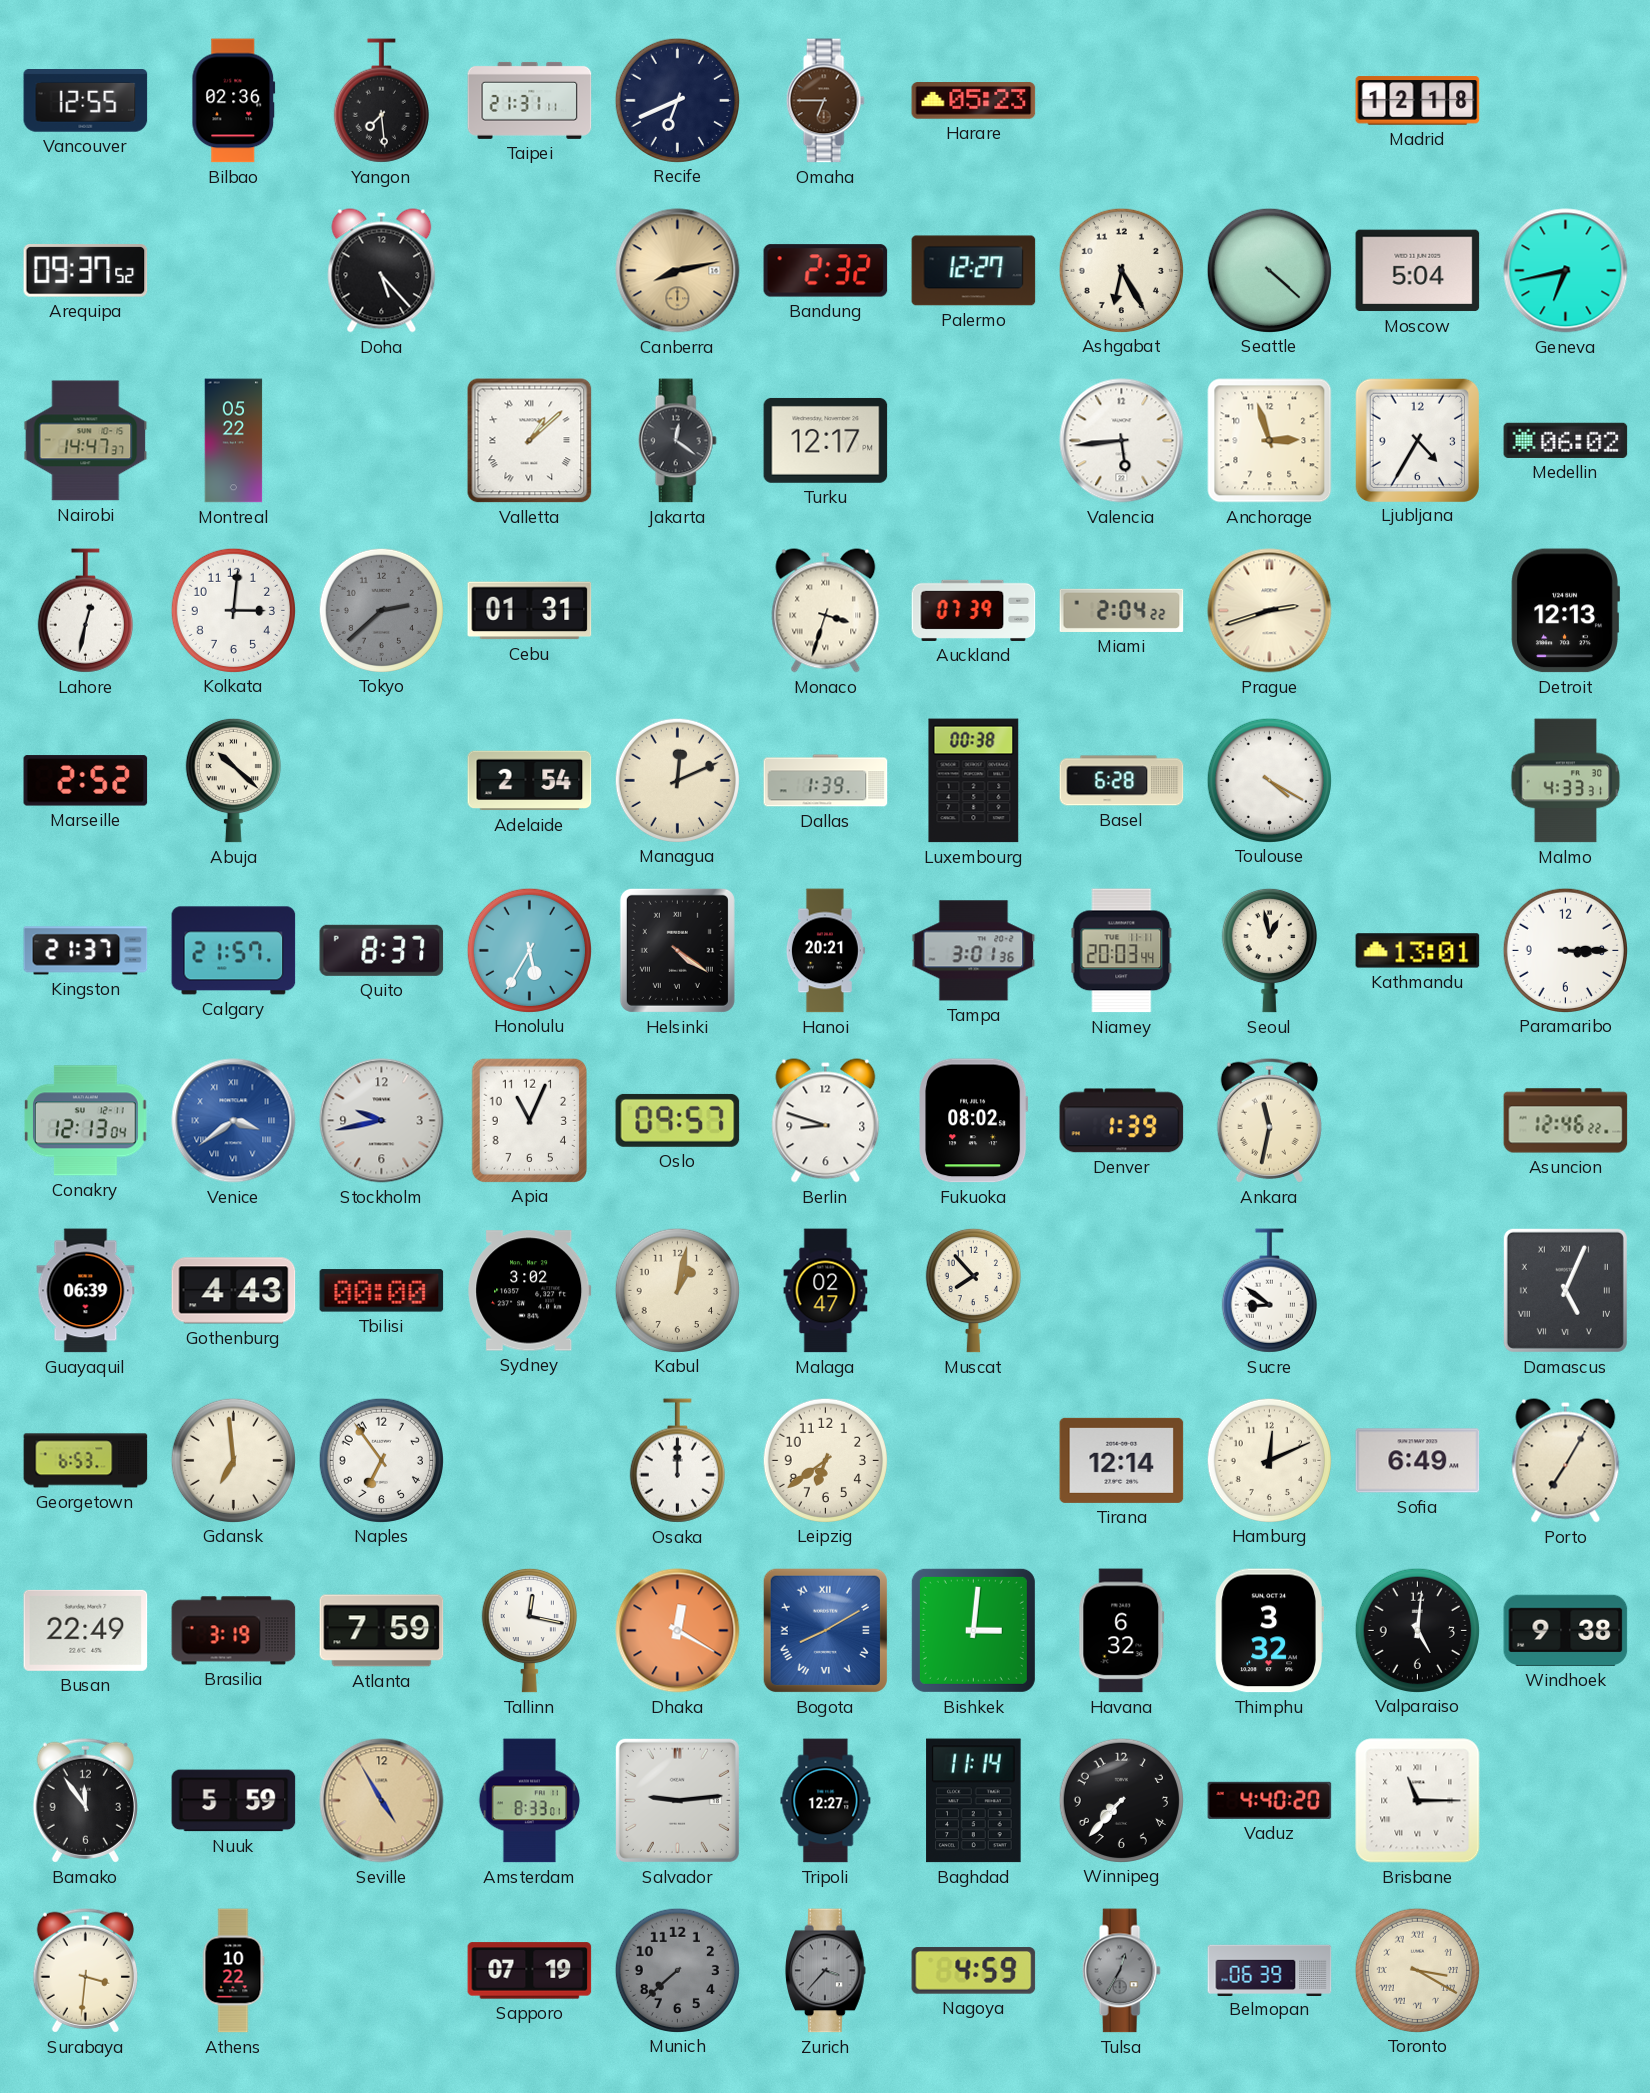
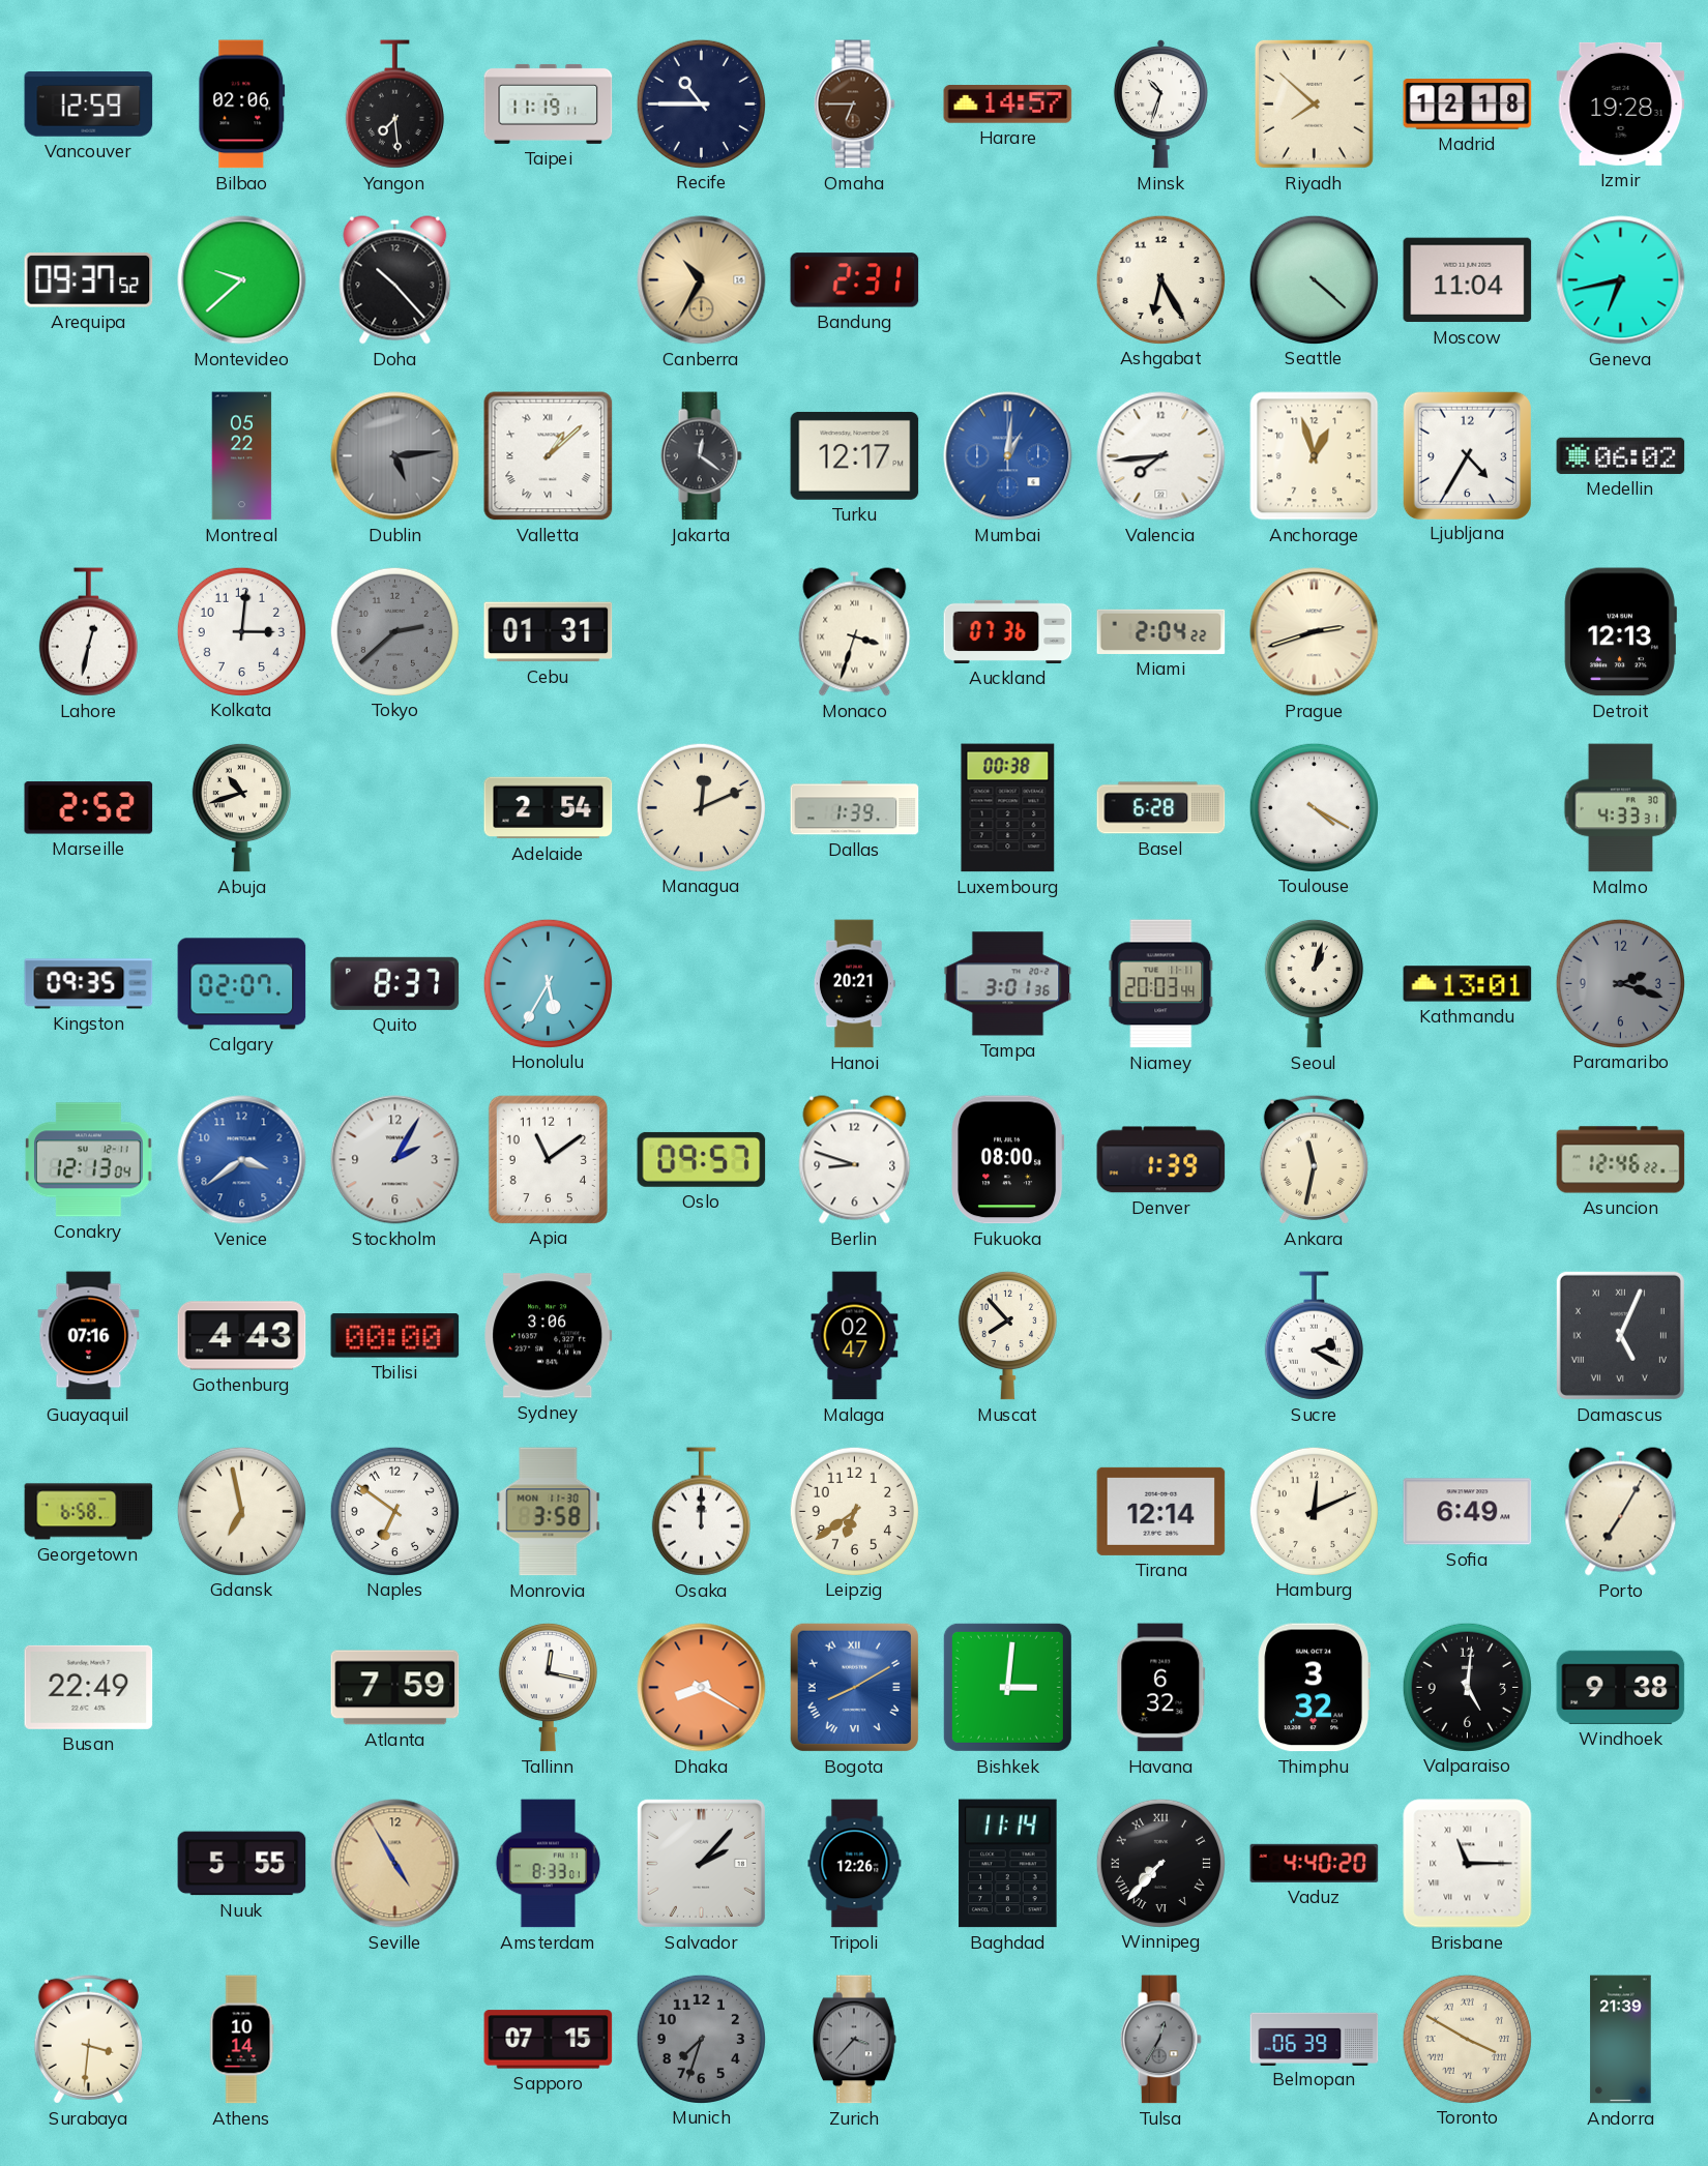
Vancouver: 12:55 -> 12:59
Bilbao: 02:36 -> 02:06
Taipei: 21:31 -> 11:19
Recife: 6:41 -> 10:45
Harare: 05:23 -> 14:57
Minsk: none -> 10:33
Riyadh: none -> 7:52
Izmir: none -> 19:28
Montevideo: none -> 9:38
Doha: 5:23 -> 10:23
Canberra: 8:13 -> 10:35
Bandung: 2:32 -> 2:31
Palermo: 12:27 -> none
Moscow: 5:04 -> 11:04
Nairobi: 14:47 -> none
Dublin: none -> 5:14
Mumbai: none -> 1:01
Valencia: 5:44 -> 7:44
Anchorage: 2:57 -> 12:57
Auckland: 07:39 -> 07:36
Abuja: 10:22 -> 10:42
Kingston: 21:37 -> 09:35
Calgary: 21:57 -> 02:07
Helsinki: 4:21 -> none
Seoul: 12:58 -> 1:03
Paramaribo: 3:15 -> 2:18
Paramaribo dial: white -> grey
Venice numerals: Roman -> Arabic
Stockholm: 9:43 -> 2:05
Apia: 11:04 -> 11:09
Fukuoka: 08:02 -> 08:00
Guayaquil: 06:39 -> 07:16
Sydney: 3:02 -> 3:06
Kabul: 1:02 -> none
Sucre: 8:51 -> 2:20
Georgetown: 6:53 -> 6:58
Gdansk: 6:59 -> 6:58
Naples: 6:54 -> 6:51
Monrovia: none -> 3:58
Brasilia: 3:19 -> none
Dhaka: 12:20 -> 8:20
Bamako: 11:54 -> none
Nuuk: 5:59 -> 5:55
Salvador: 9:14 -> 2:07
Tripoli: 12:27 -> 12:26
Winnipeg numerals: Arabic -> Roman
Athens: 10:22 -> 10:14
Sapporo: 07:19 -> 07:15
Munich: 7:38 -> 7:33
Nagoya: 4:59 -> none
Toronto: 3:20 -> 3:50
Andorra: none -> 21:39
